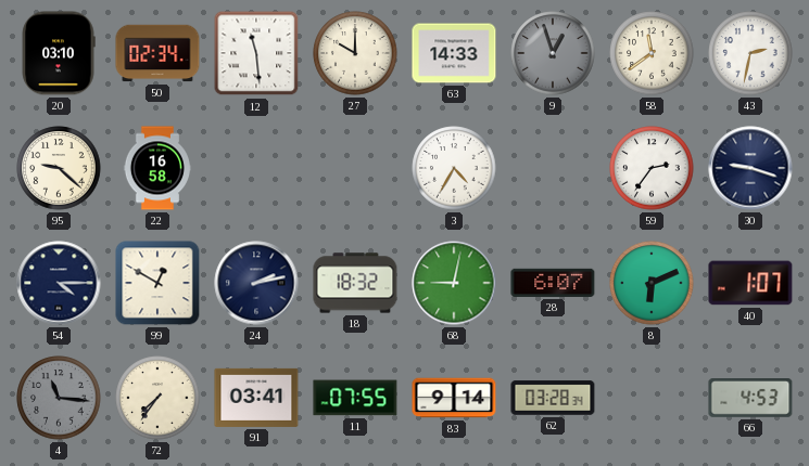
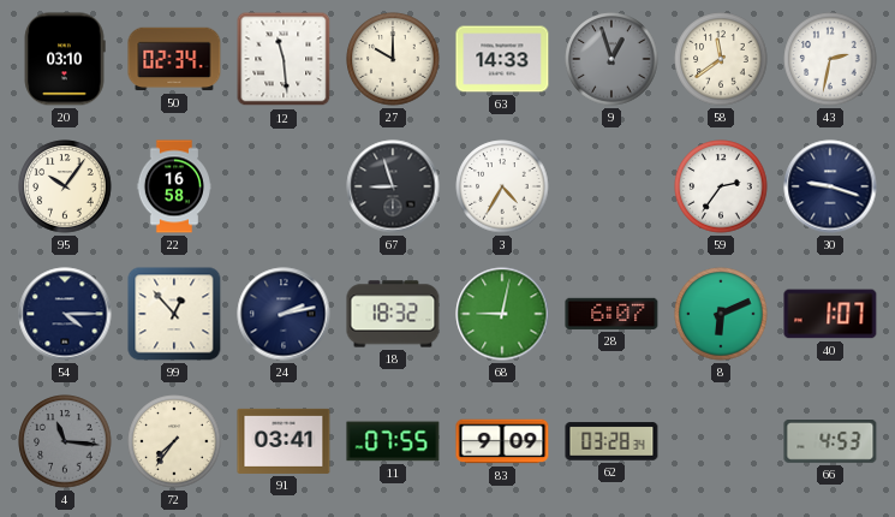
95: 9:22 -> 10:06
67: none -> 8:57
99: 12:50 -> 12:53
83: 9:14 -> 9:09
